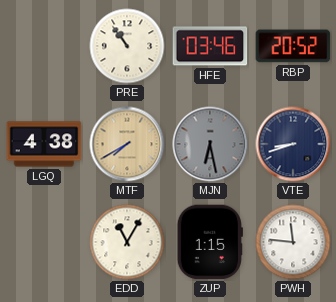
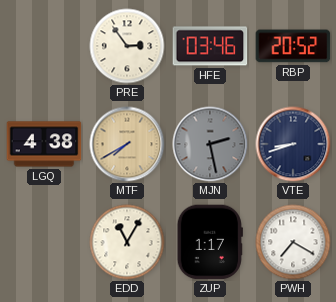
PRE: 10:54 -> 2:54
MJN: 6:28 -> 2:28
ZUP: 1:15 -> 1:17
PWH: 11:46 -> 7:20
